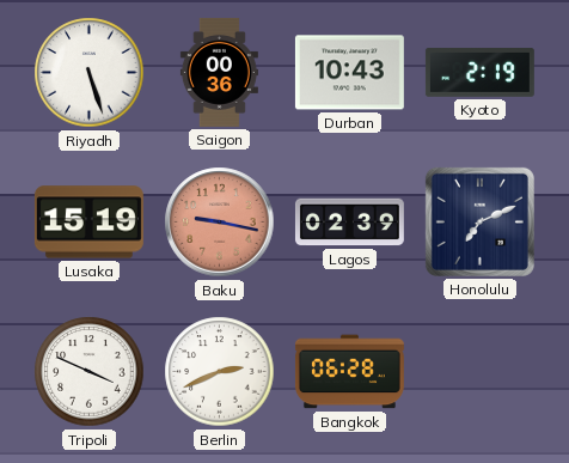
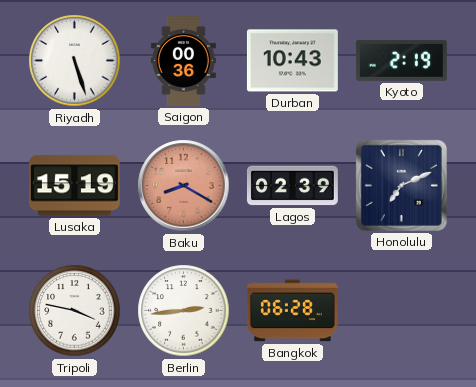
Baku: 9:17 -> 8:20
Tripoli: 3:49 -> 3:47
Berlin: 2:41 -> 2:44
